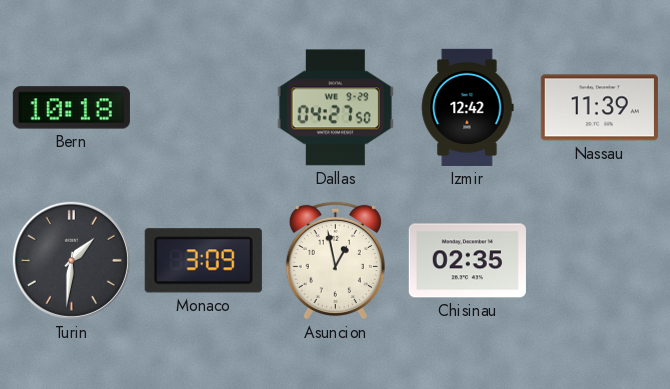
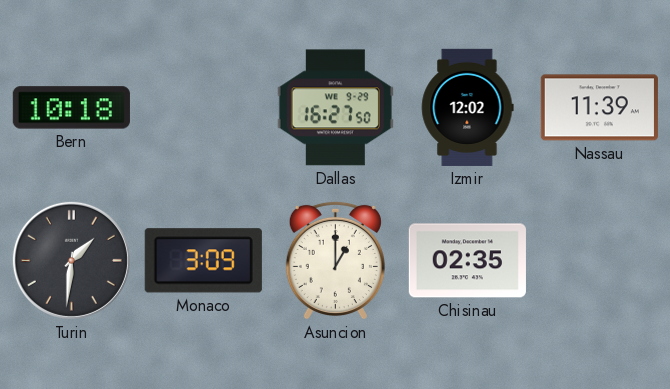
Dallas: 04:27 -> 16:27
Izmir: 12:42 -> 12:02
Asuncion: 12:58 -> 1:00
